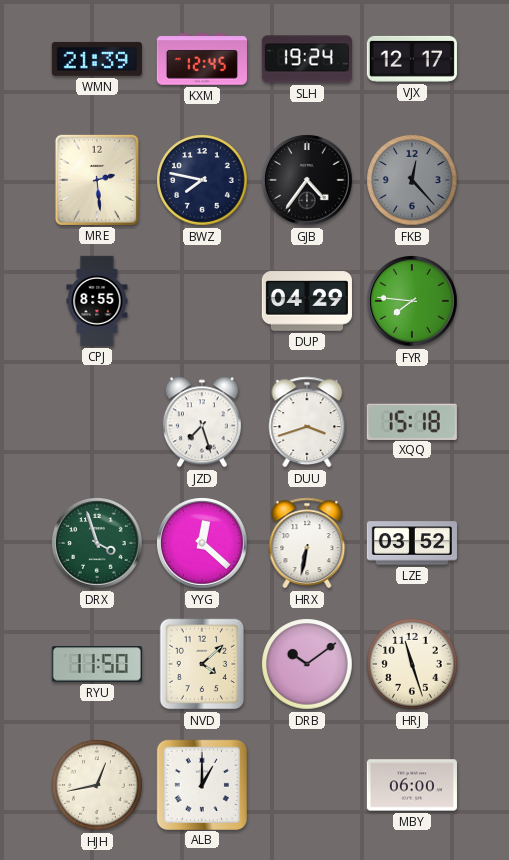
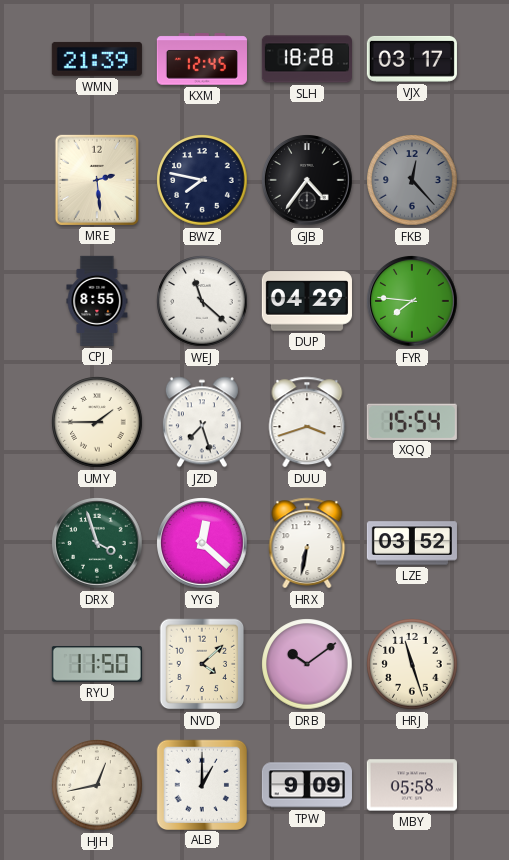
SLH: 19:24 -> 18:28
VJX: 12:17 -> 03:17
WEJ: none -> 11:22
UMY: none -> 1:45
XQQ: 15:18 -> 15:54
TPW: none -> 9:09
MBY: 06:00 -> 05:58
